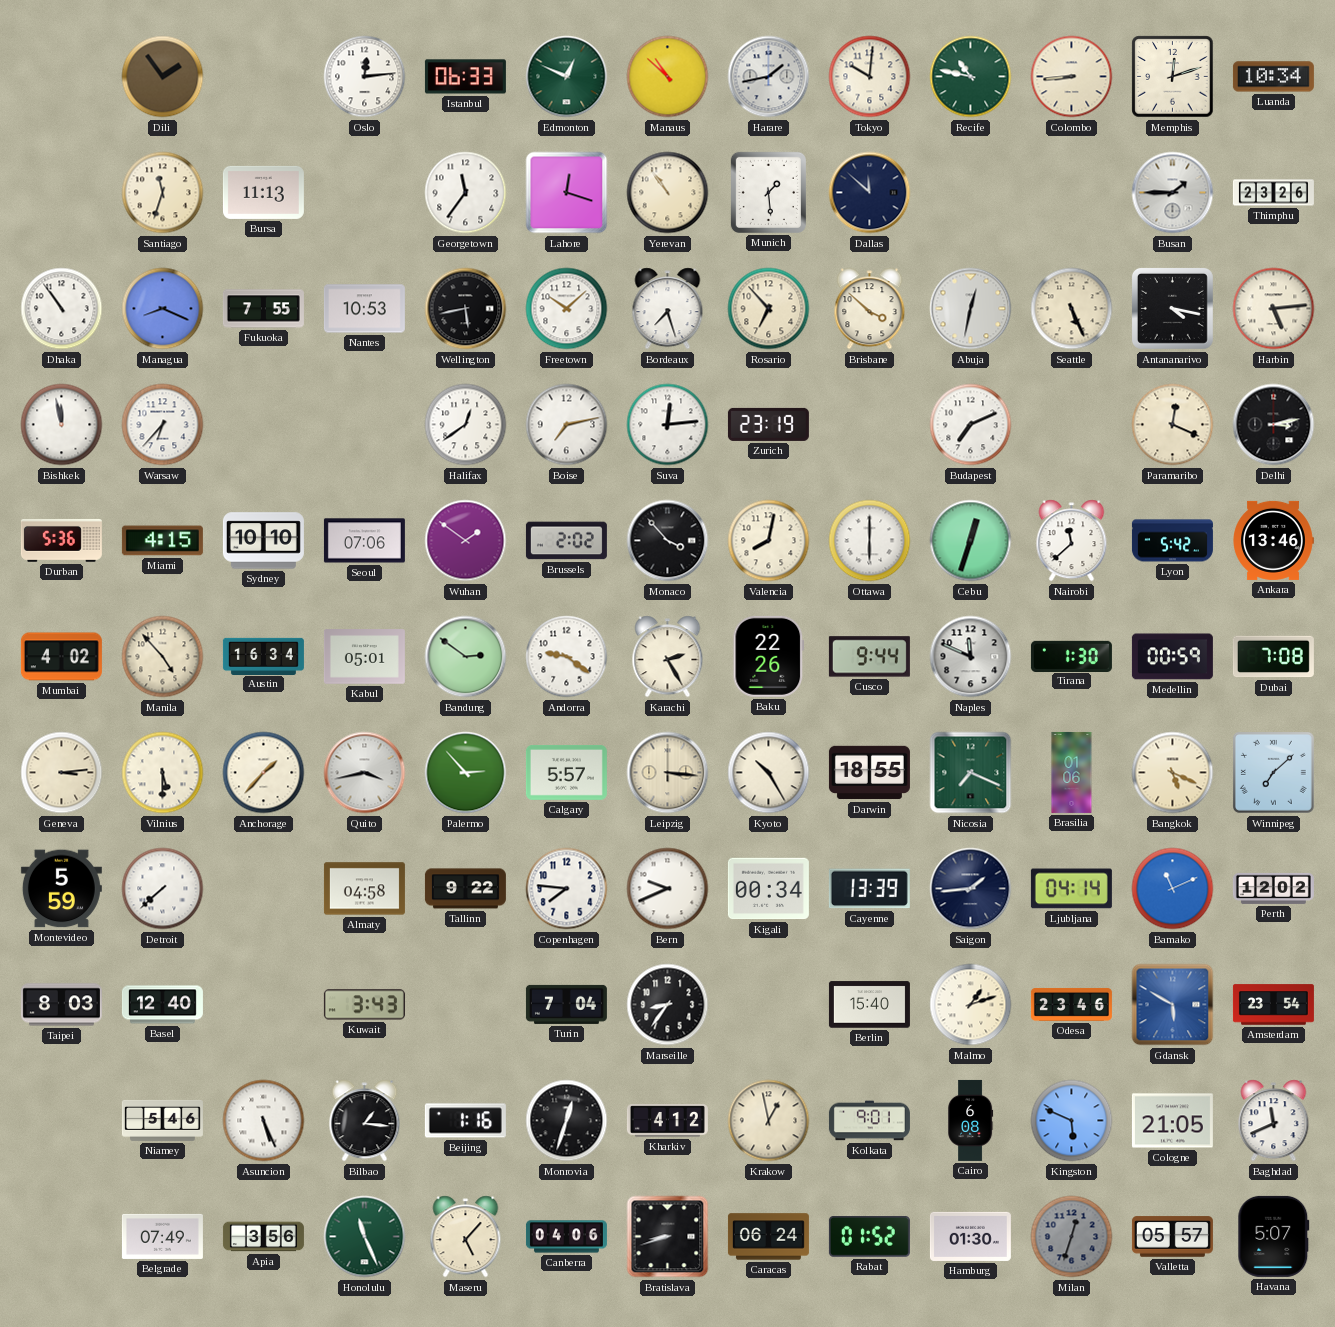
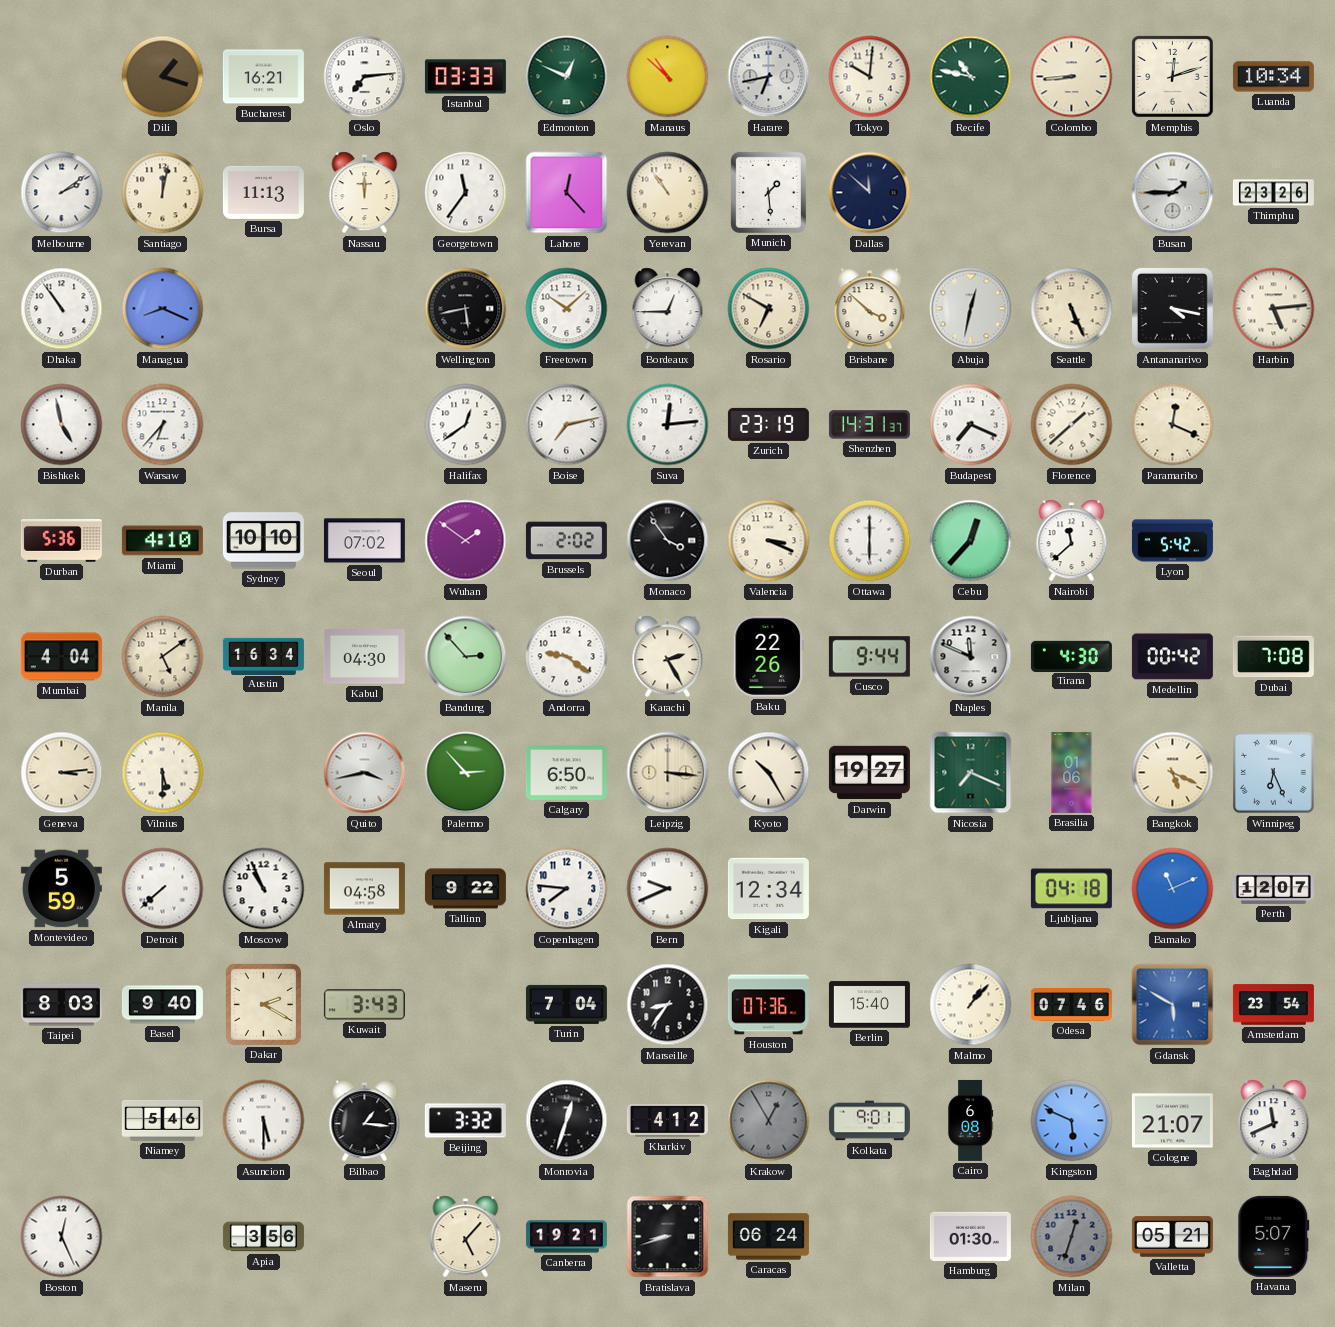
Dili: 1:54 -> 1:18
Bucharest: none -> 16:21
Oslo: 12:14 -> 7:14
Istanbul: 06:33 -> 03:33
Harare: 1:43 -> 6:43
Melbourne: none -> 2:09
Santiago: 11:33 -> 12:02
Nassau: none -> 12:00
Lahore: 12:18 -> 12:23
Fukuoka: 7:55 -> none
Nantes: 10:53 -> none
Bordeaux: 7:27 -> 12:45
Rosario: 6:53 -> 6:50
Bishkek: 11:58 -> 4:58
Shenzhen: none -> 14:31
Budapest: 7:11 -> 7:19
Florence: none -> 1:38
Delhi: 3:13 -> none
Miami: 4:15 -> 4:10
Seoul: 07:06 -> 07:02
Monaco: 3:53 -> 3:54
Valencia: 8:02 -> 3:19
Cebu: 12:33 -> 12:37
Ankara: 13:46 -> none
Mumbai: 4:02 -> 4:04
Manila: 4:53 -> 5:09
Kabul: 05:01 -> 04:30
Bandung: 2:51 -> 2:53
Tirana: 1:30 -> 4:30
Medellin: 00:59 -> 00:42
Anchorage: 1:37 -> none
Calgary: 5:57 -> 6:50
Darwin: 18:55 -> 19:27
Winnipeg: 7:08 -> 6:26
Moscow: none -> 10:56
Kigali: 00:34 -> 12:34
Cayenne: 13:39 -> none
Saigon: 1:44 -> none
Ljubljana: 04:14 -> 04:18
Perth: 12:02 -> 12:07
Basel: 12:40 -> 9:40
Dakar: none -> 2:20
Houston: none -> 07:36
Malmo: 1:12 -> 1:07
Odesa: 23:46 -> 07:46
Asuncion: 5:26 -> 5:30
Beijing: 1:16 -> 3:32
Krakow: 12:58 -> 12:55
Krakow dial: cream -> grey
Cologne: 21:05 -> 21:07
Boston: none -> 12:26
Belgrade: 07:49 -> none
Honolulu: 11:26 -> none
Canberra: 04:06 -> 19:21
Rabat: 01:52 -> none
Valletta: 05:57 -> 05:21
